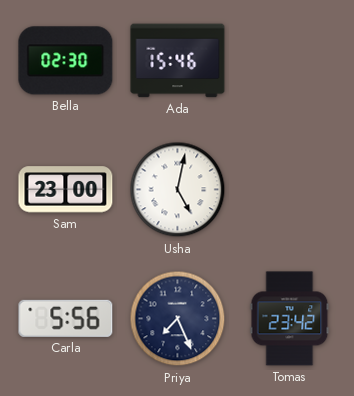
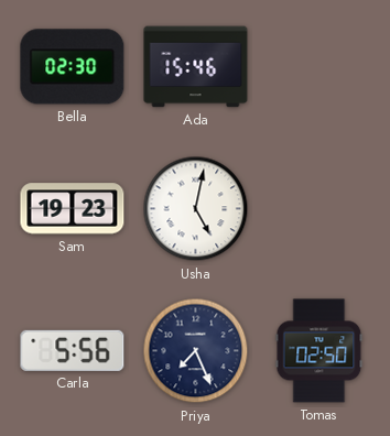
Sam: 23:00 -> 19:23
Tomas: 23:42 -> 02:50
